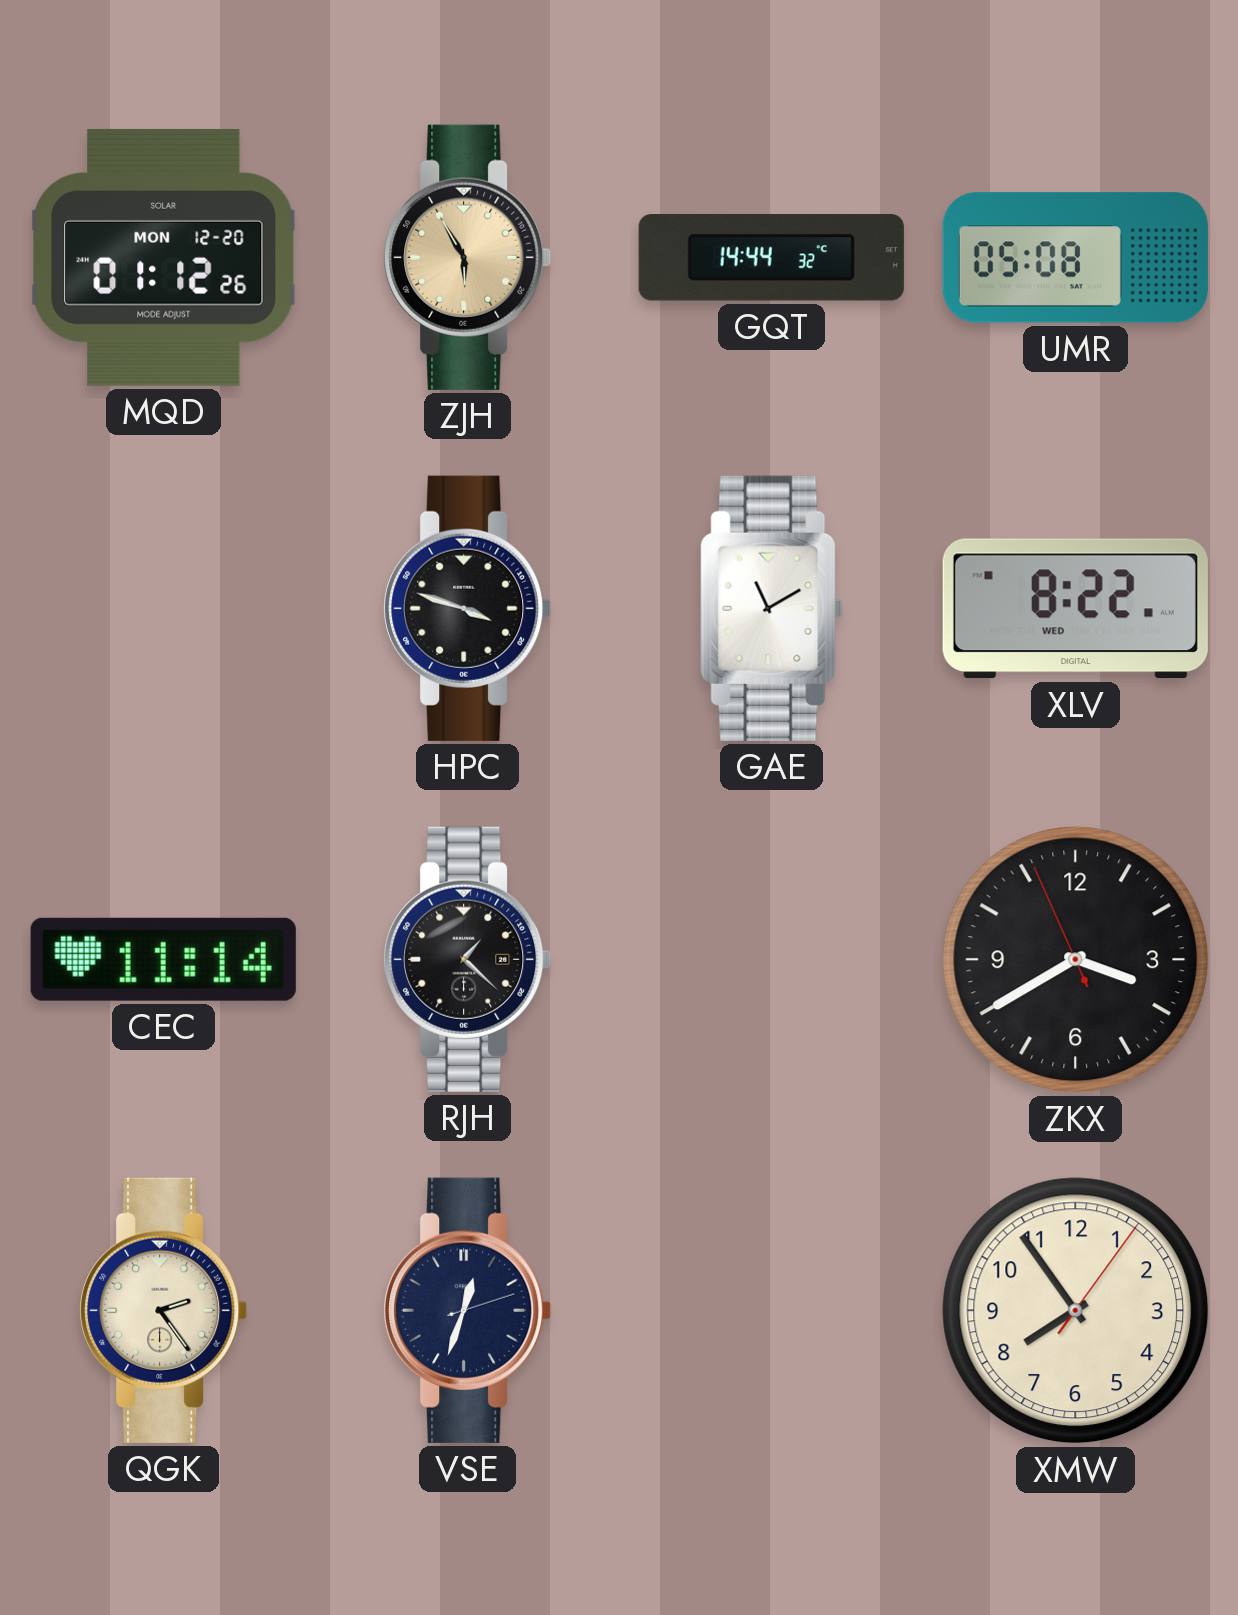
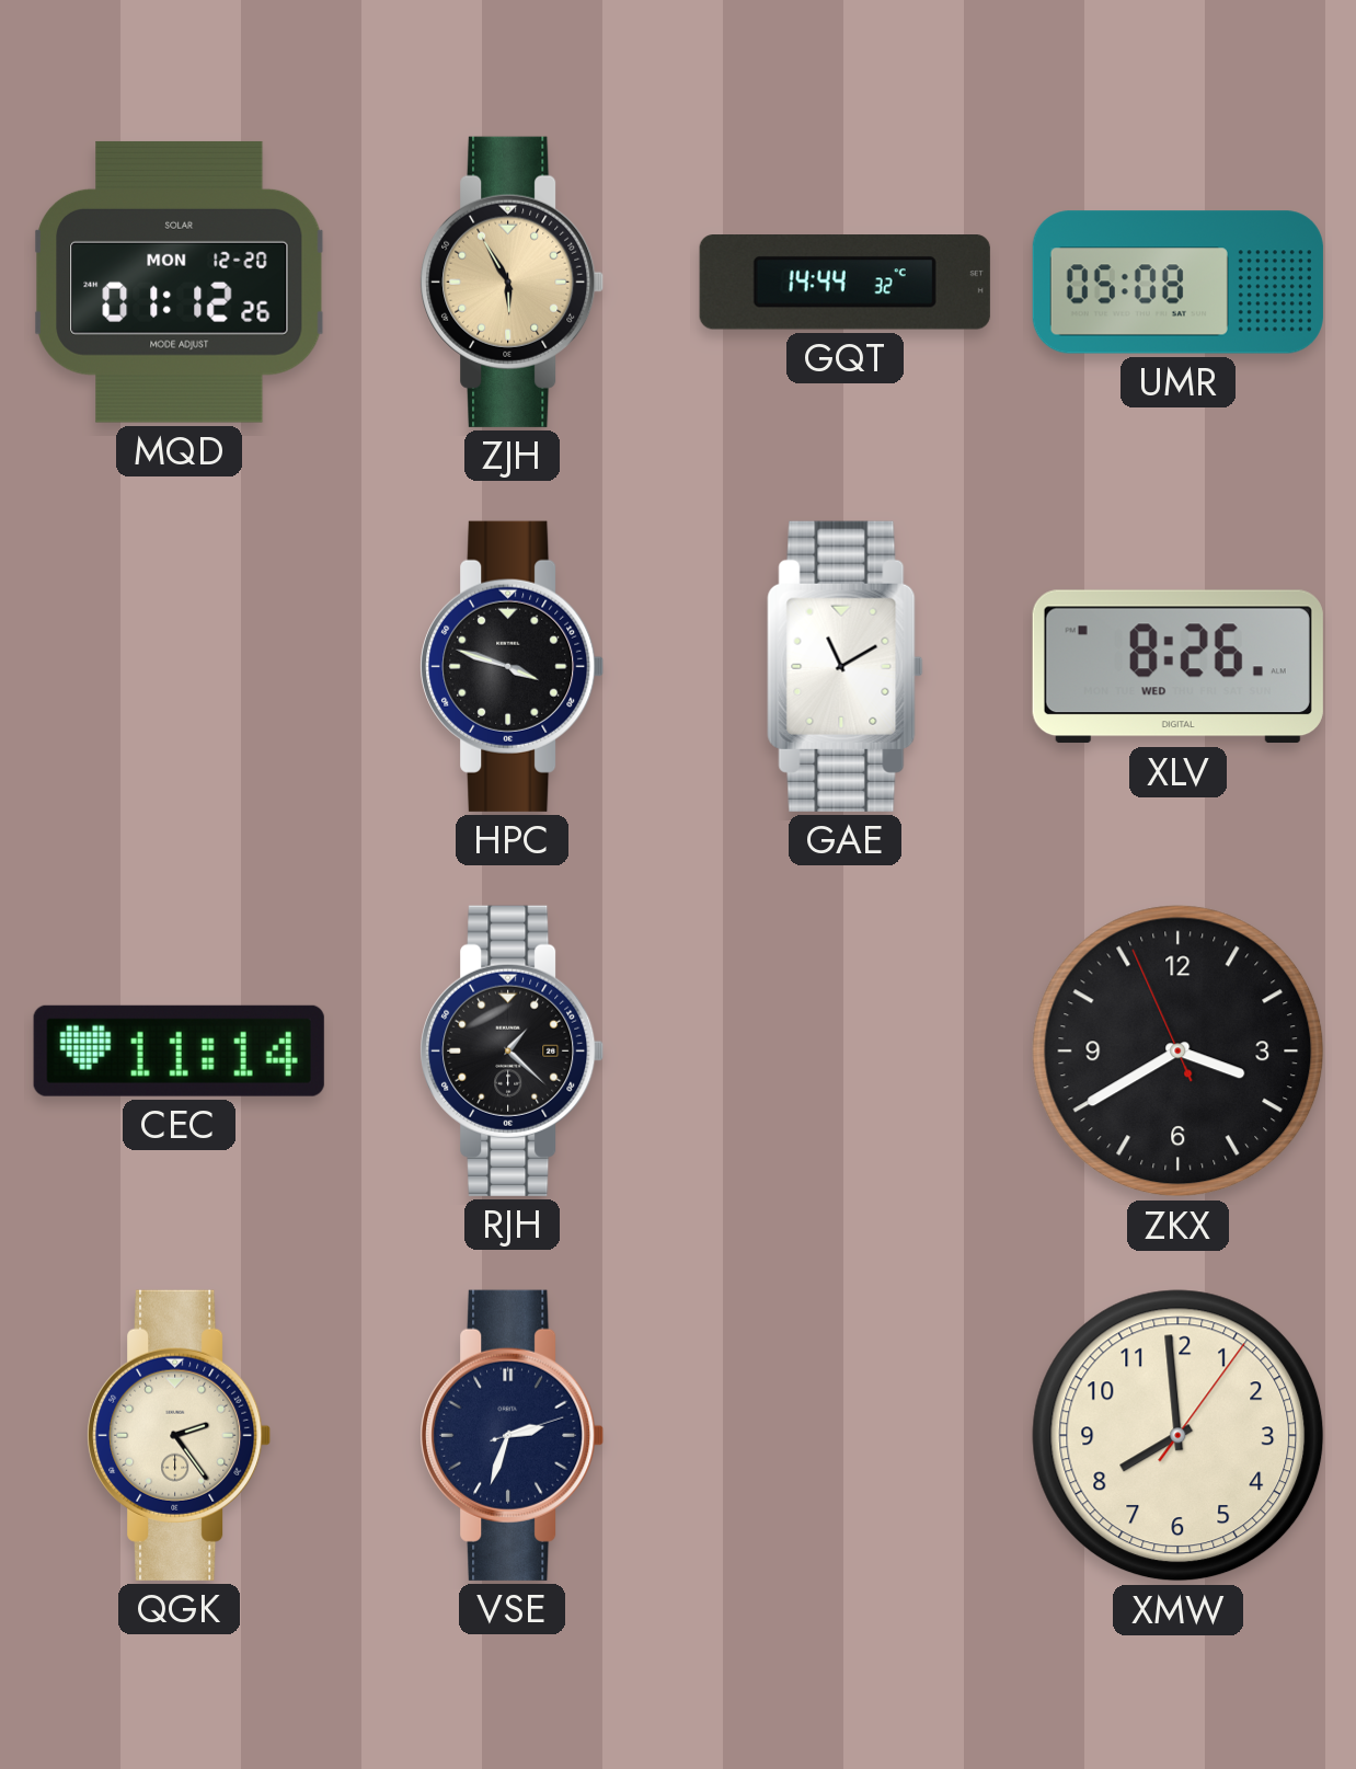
XLV: 8:22 -> 8:26
VSE: 12:33 -> 2:33
XMW: 7:54 -> 7:59
